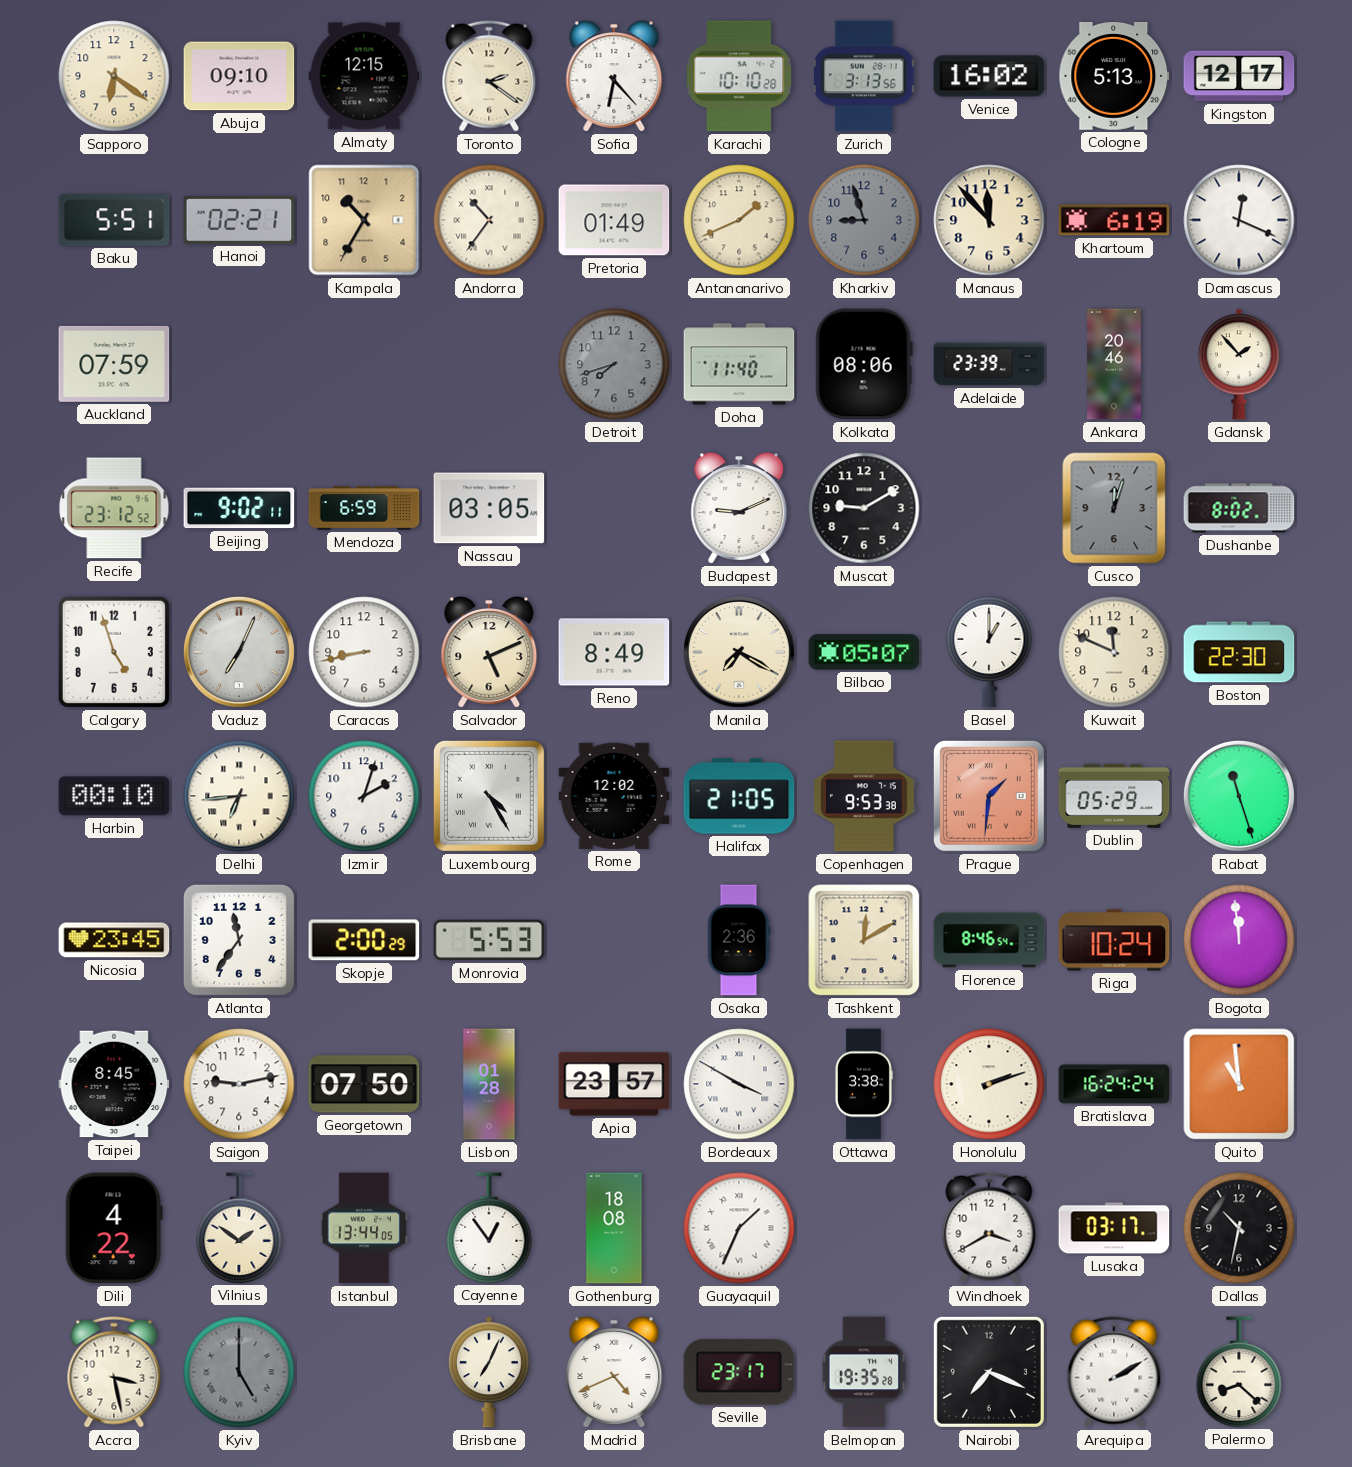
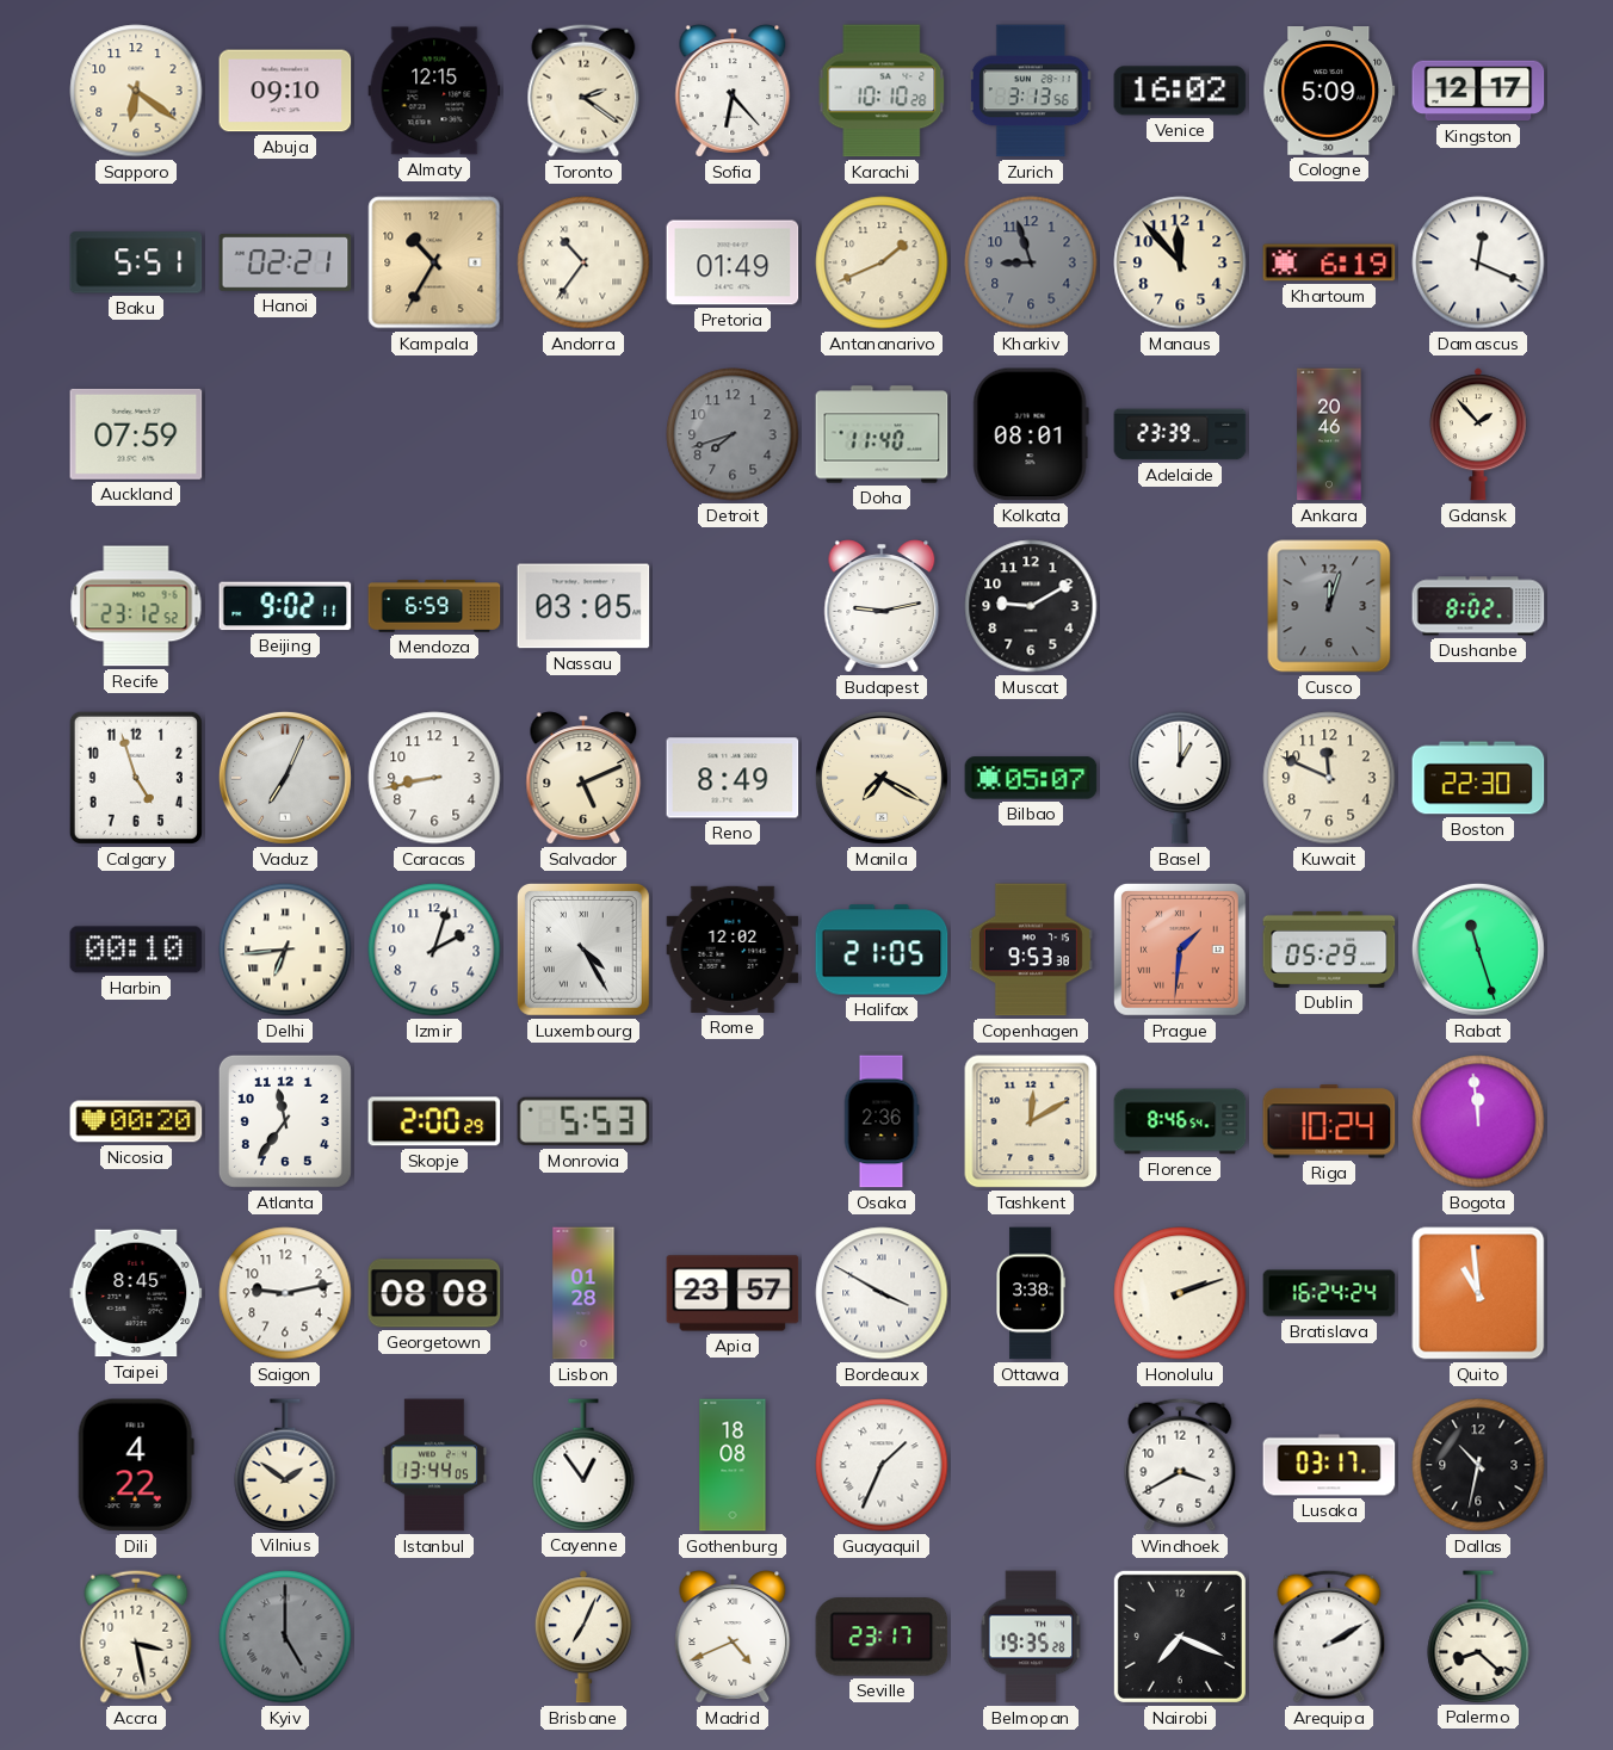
Cologne: 5:13 -> 5:09
Kolkata: 08:06 -> 08:01
Budapest: 9:11 -> 9:13
Nicosia: 23:45 -> 00:20
Georgetown: 07:50 -> 08:08
